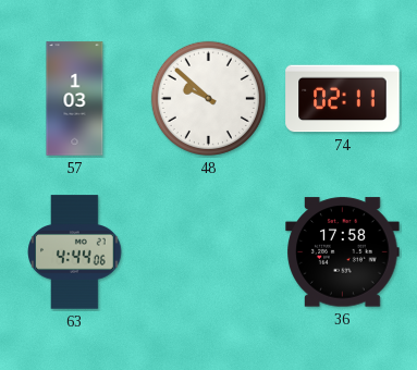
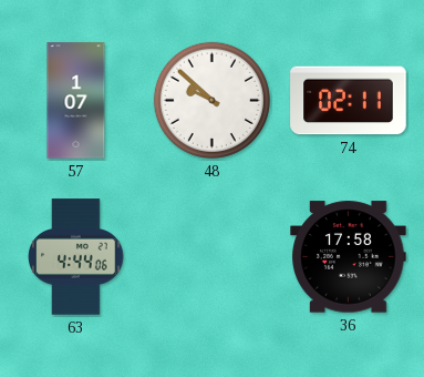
57: 1:03 -> 1:07
